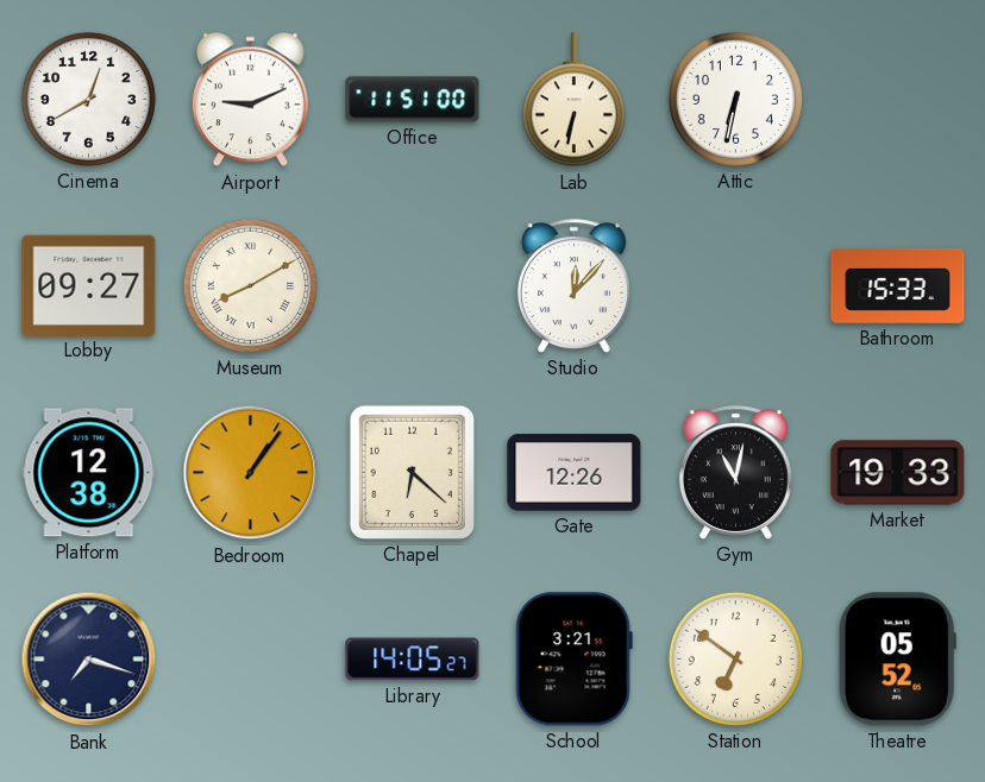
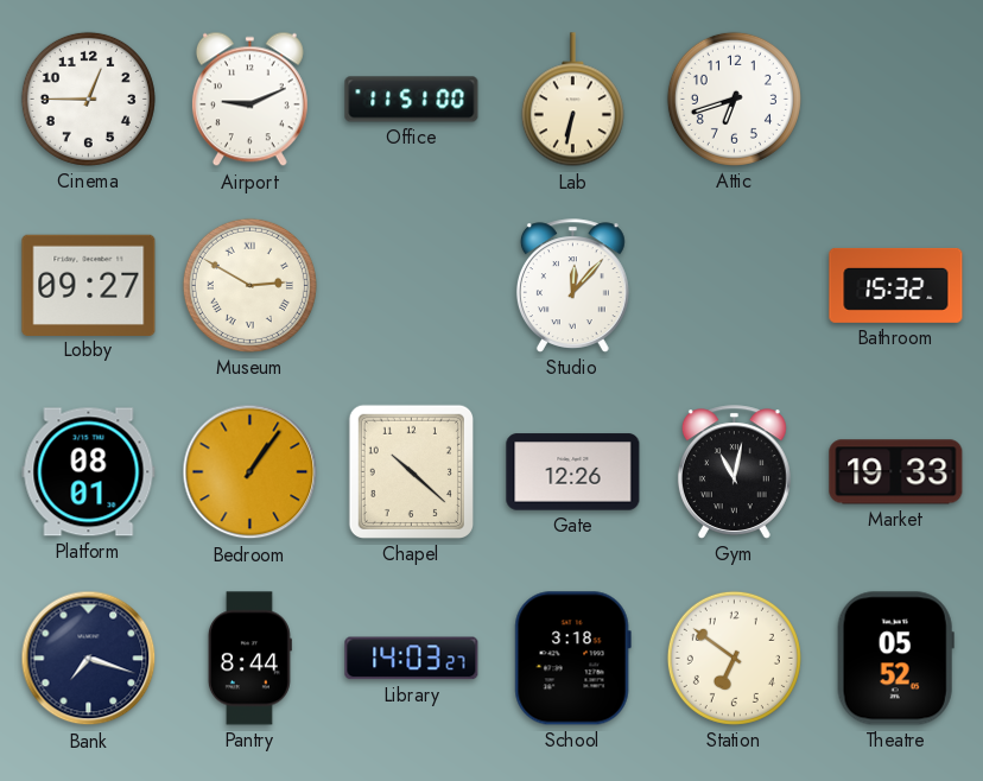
Cinema: 12:40 -> 12:45
Attic: 6:32 -> 6:42
Museum: 8:10 -> 2:50
Bathroom: 15:33 -> 15:32
Platform: 12:38 -> 08:01
Chapel: 6:22 -> 10:22
Pantry: none -> 8:44
Library: 14:05 -> 14:03
School: 3:21 -> 3:18
